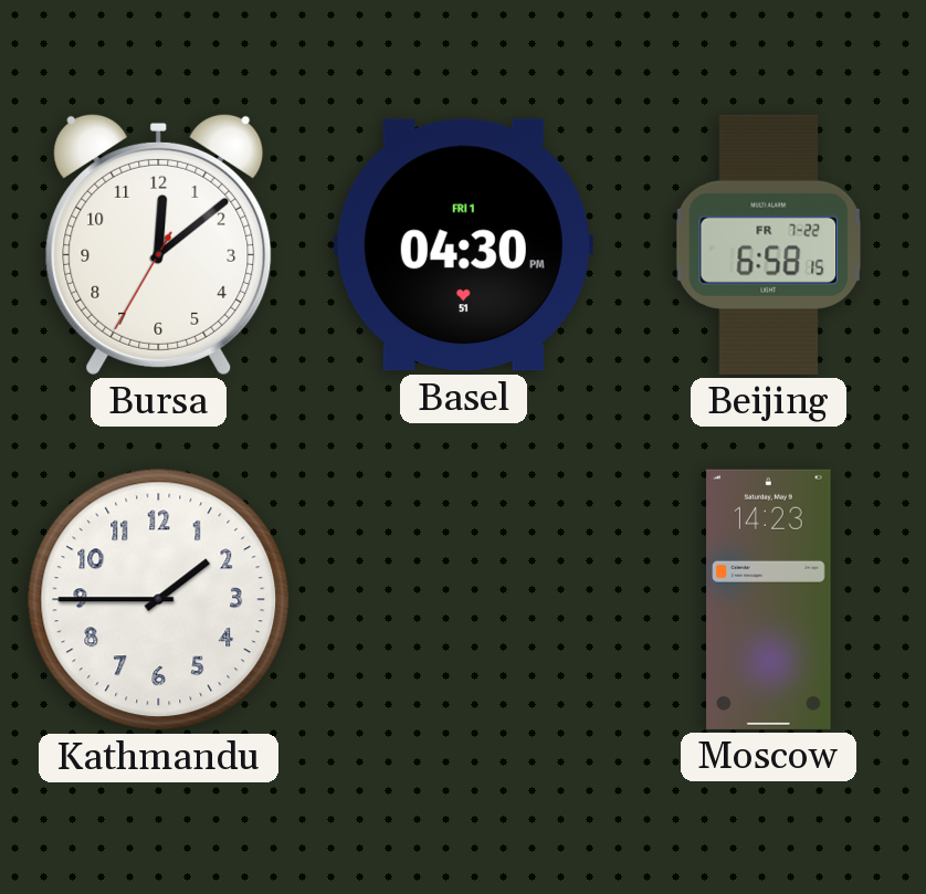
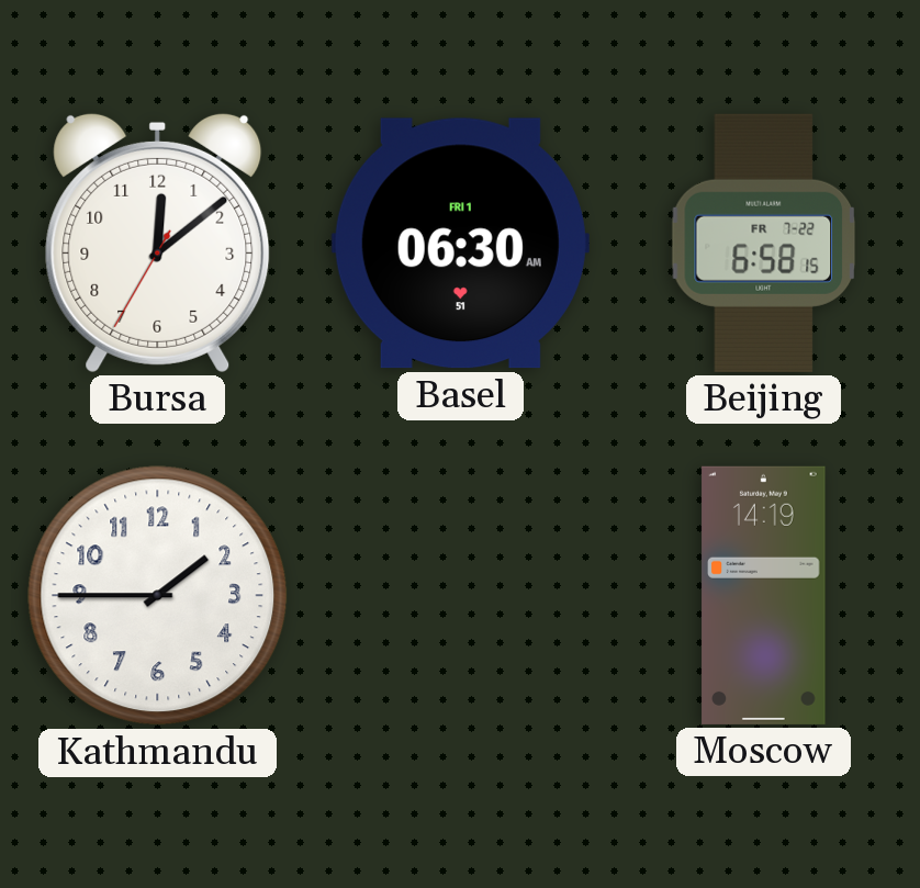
Basel: 04:30 -> 06:30
Moscow: 14:23 -> 14:19
